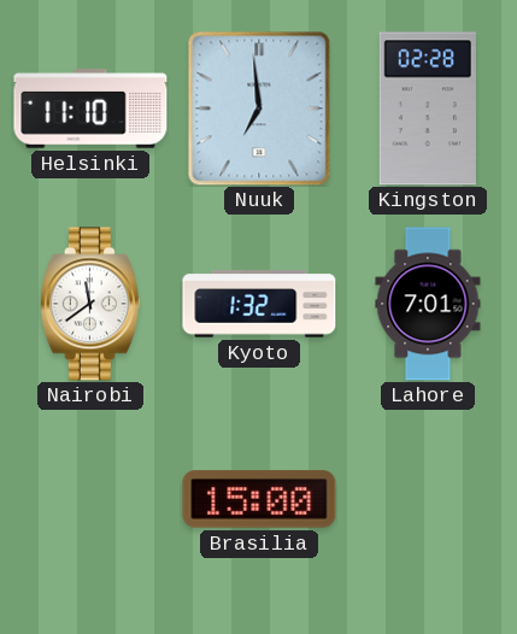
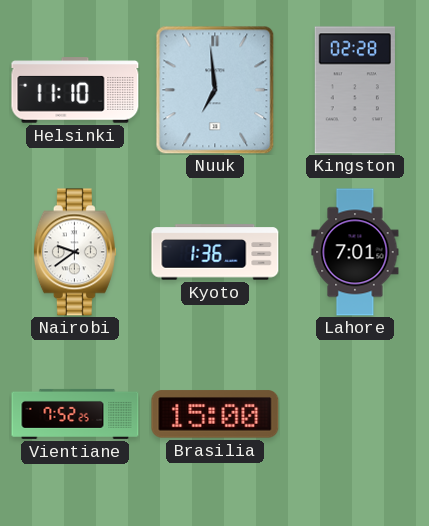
Nairobi: 11:39 -> 9:39
Kyoto: 1:32 -> 1:36
Vientiane: none -> 7:52
